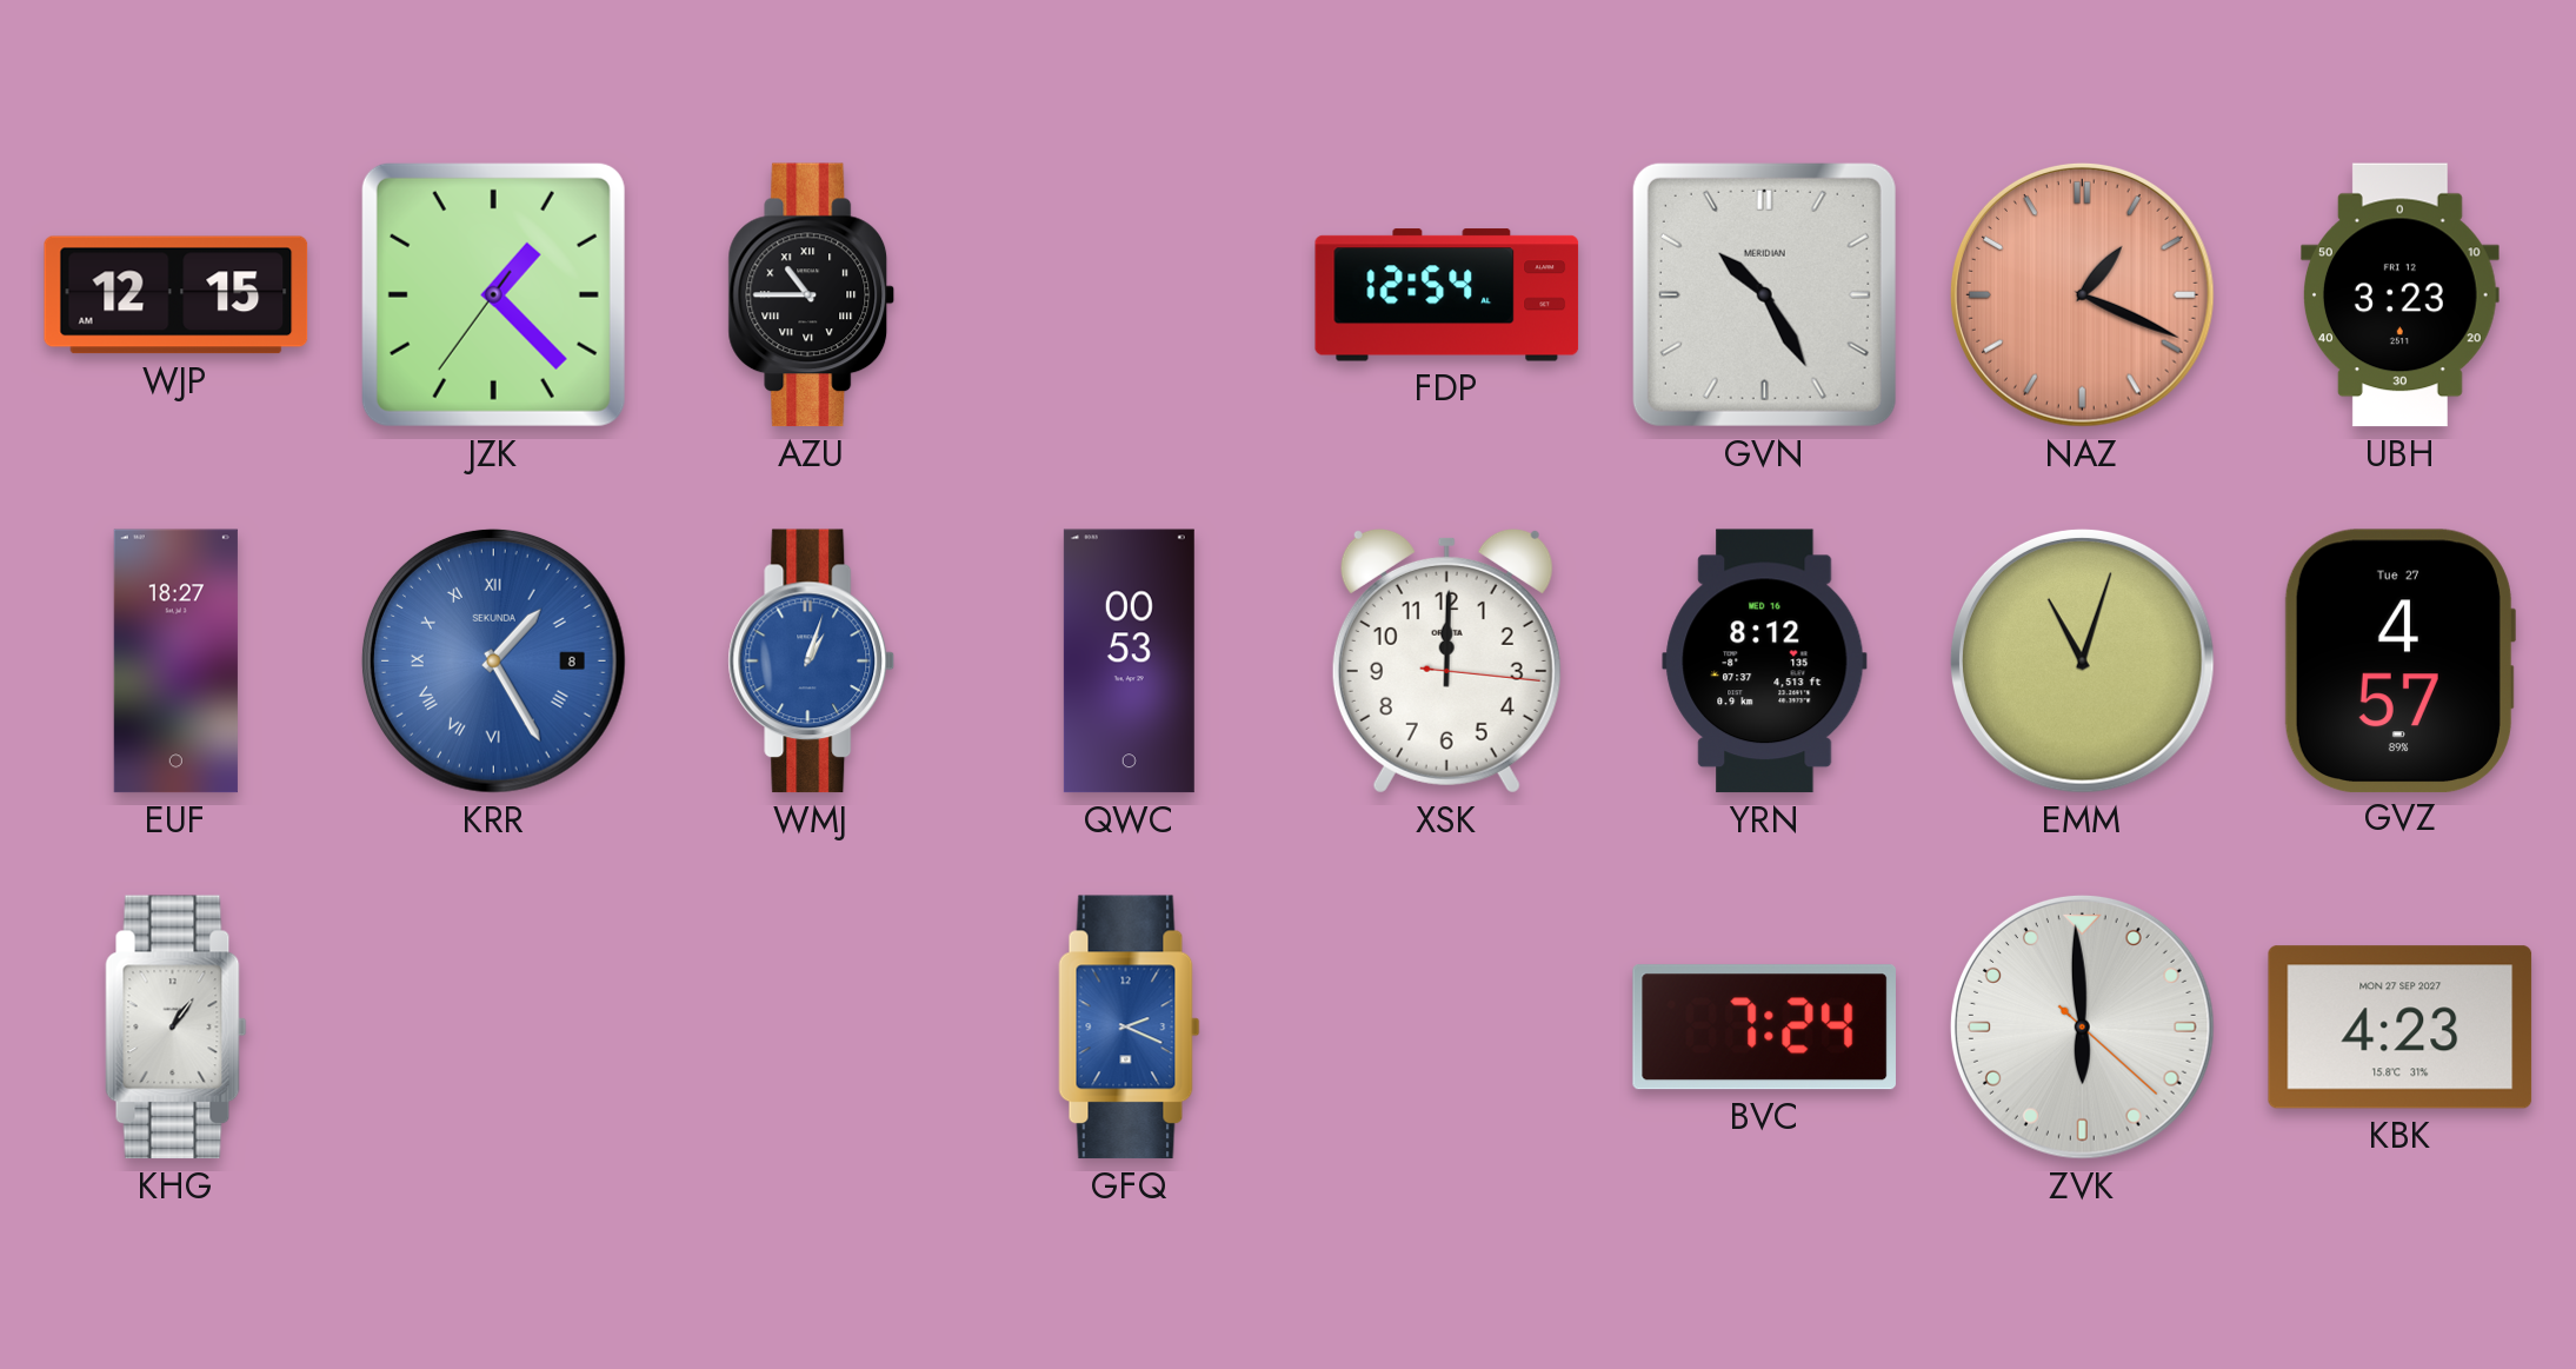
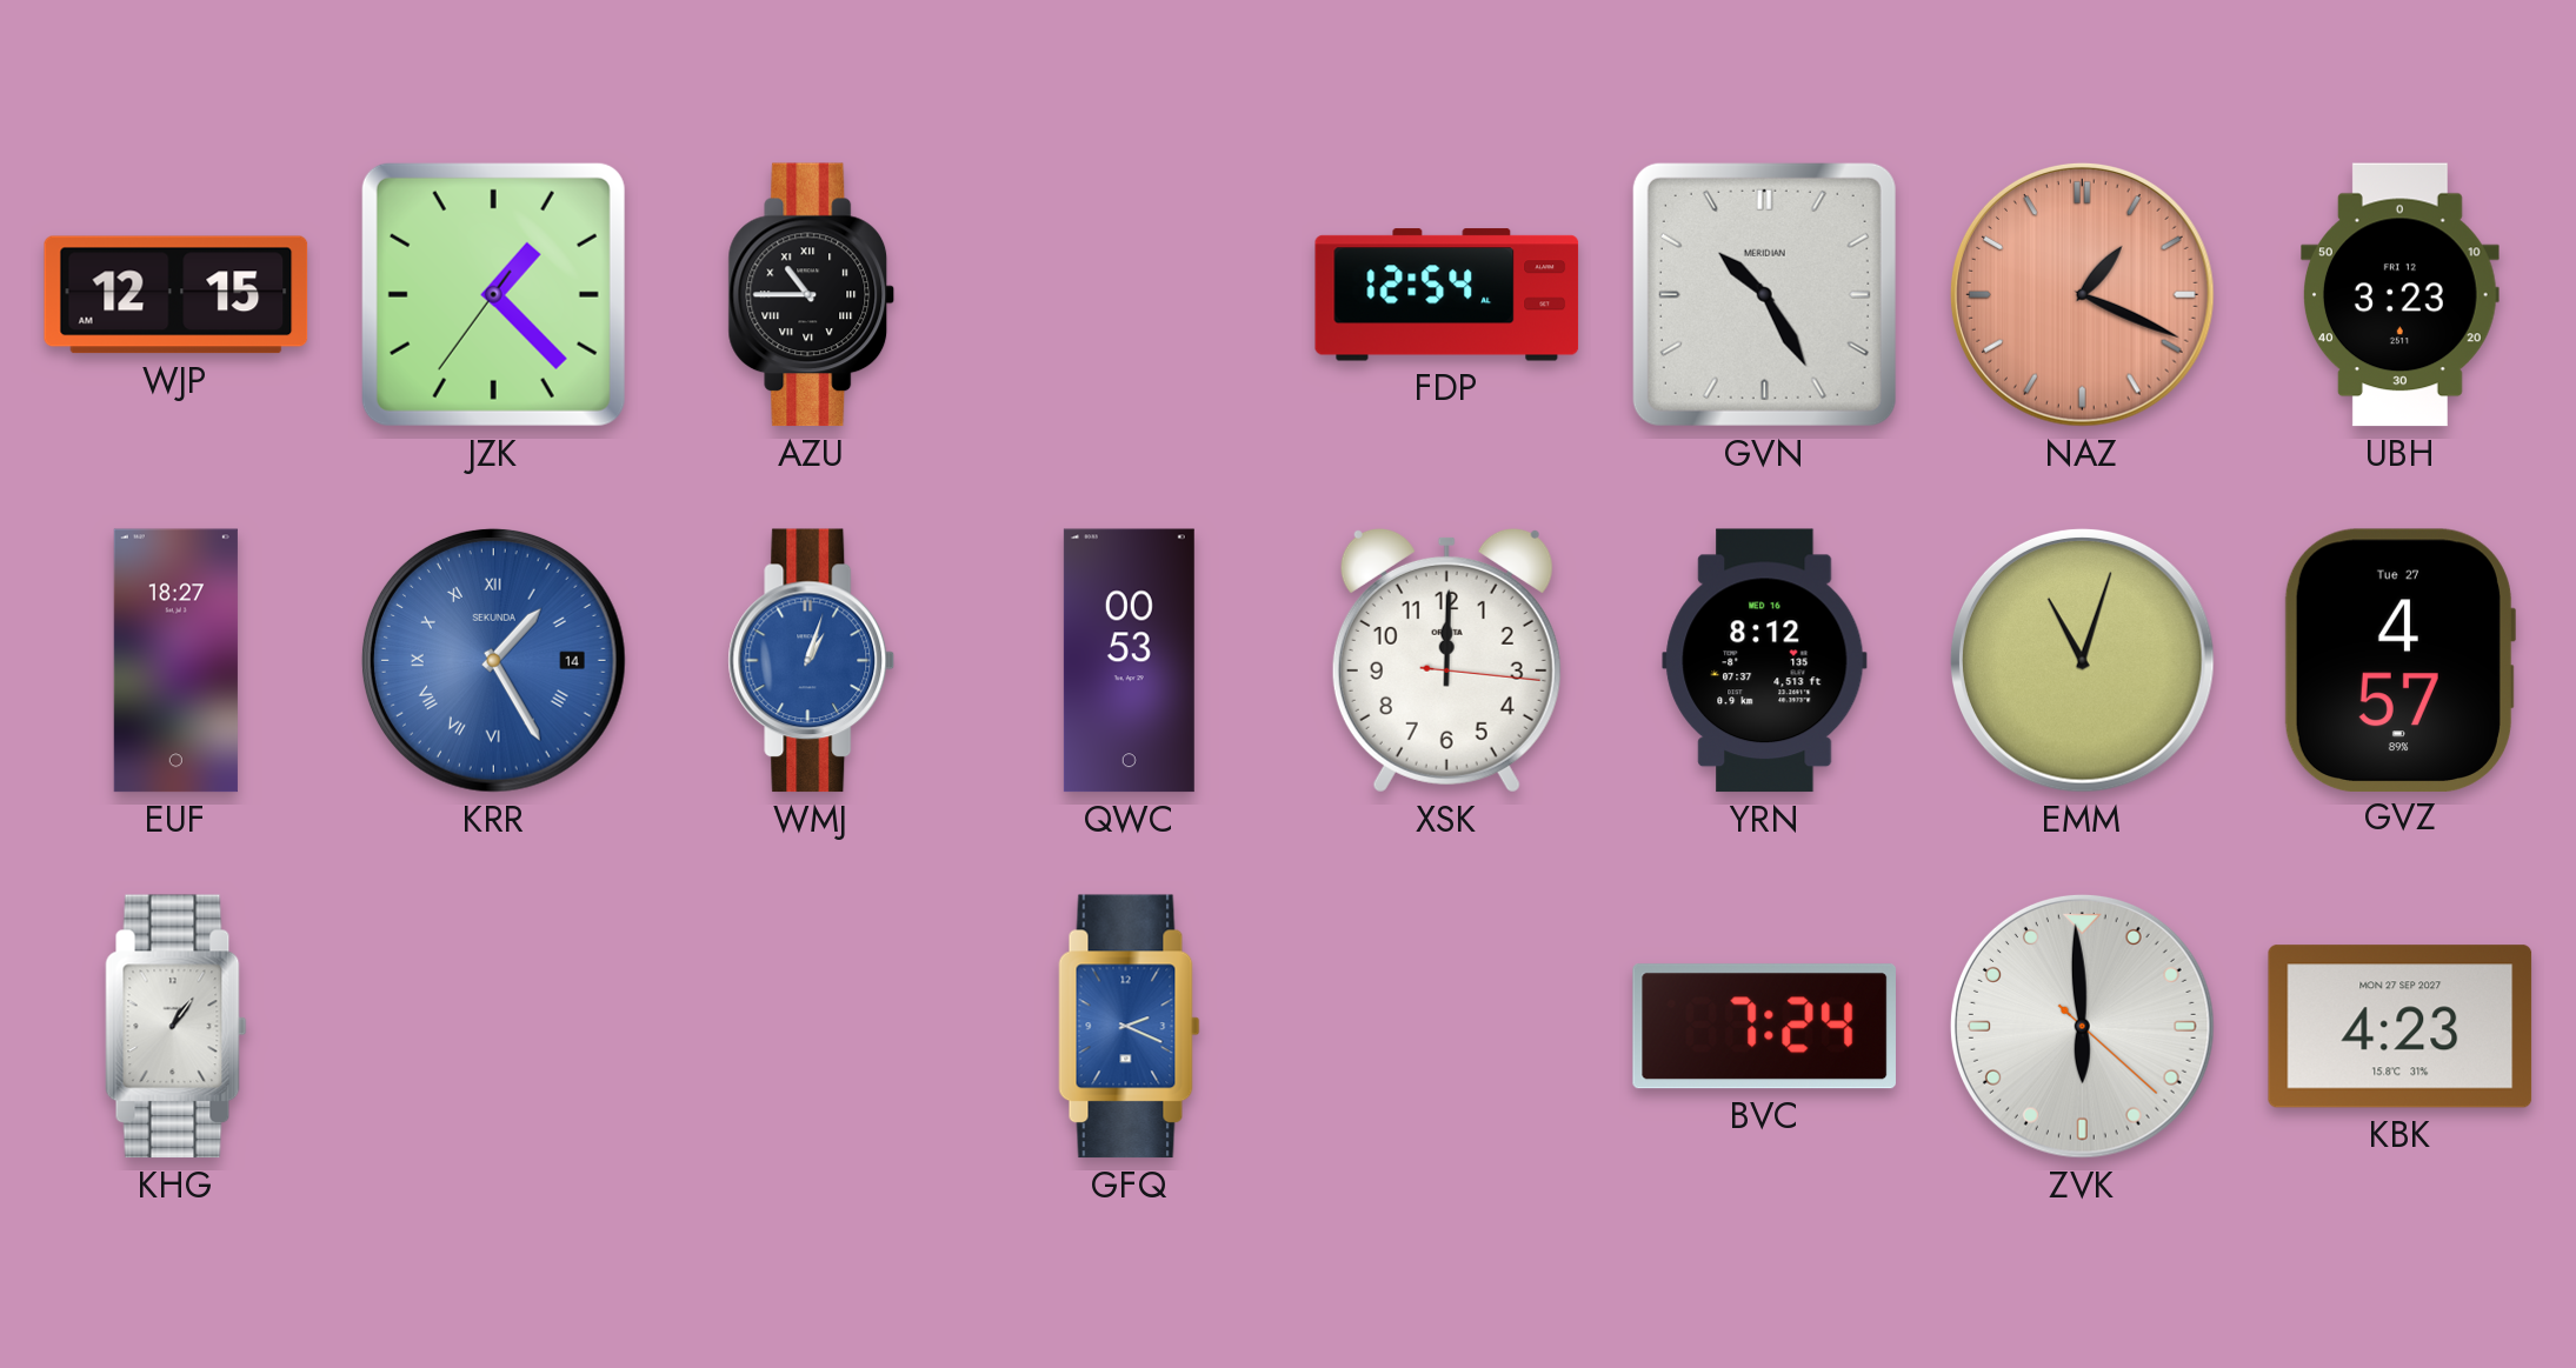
KRR date: 8 -> 14
